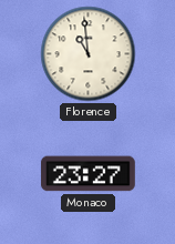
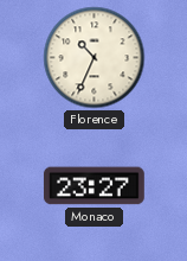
Florence: 10:59 -> 10:34
